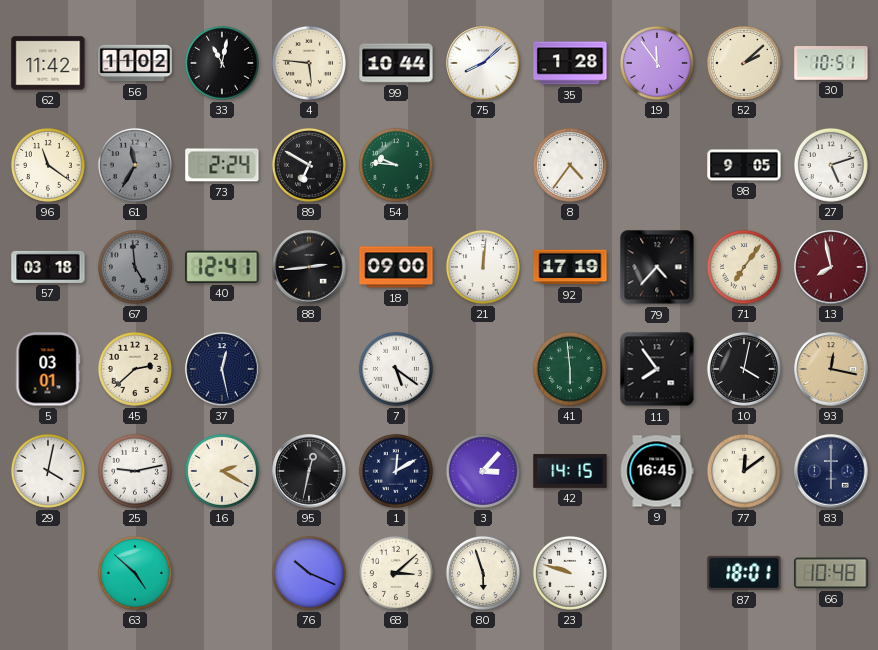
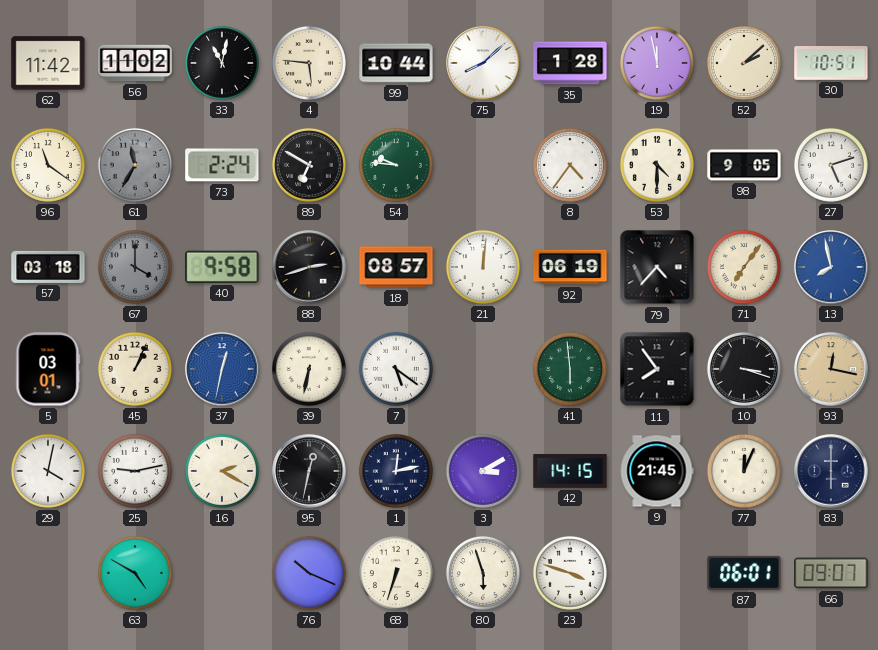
19: 11:54 -> 11:58
53: none -> 4:30
67: 4:59 -> 4:00
40: 12:41 -> 9:58
88: 2:44 -> 2:42
18: 09:00 -> 08:57
92: 17:19 -> 06:19
13 dial: burgundy -> blue
45: 2:38 -> 1:04
37: 12:28 -> 12:32
37 dial: navy -> blue
39: none -> 6:32
10: 4:02 -> 3:18
1: 12:10 -> 12:13
3: 3:07 -> 3:10
9: 16:45 -> 21:45
77: 12:09 -> 12:04
63: 4:52 -> 4:50
68: 3:08 -> 6:33
23: 9:48 -> 3:48
87: 18:01 -> 06:01
66: 10:48 -> 09:07
